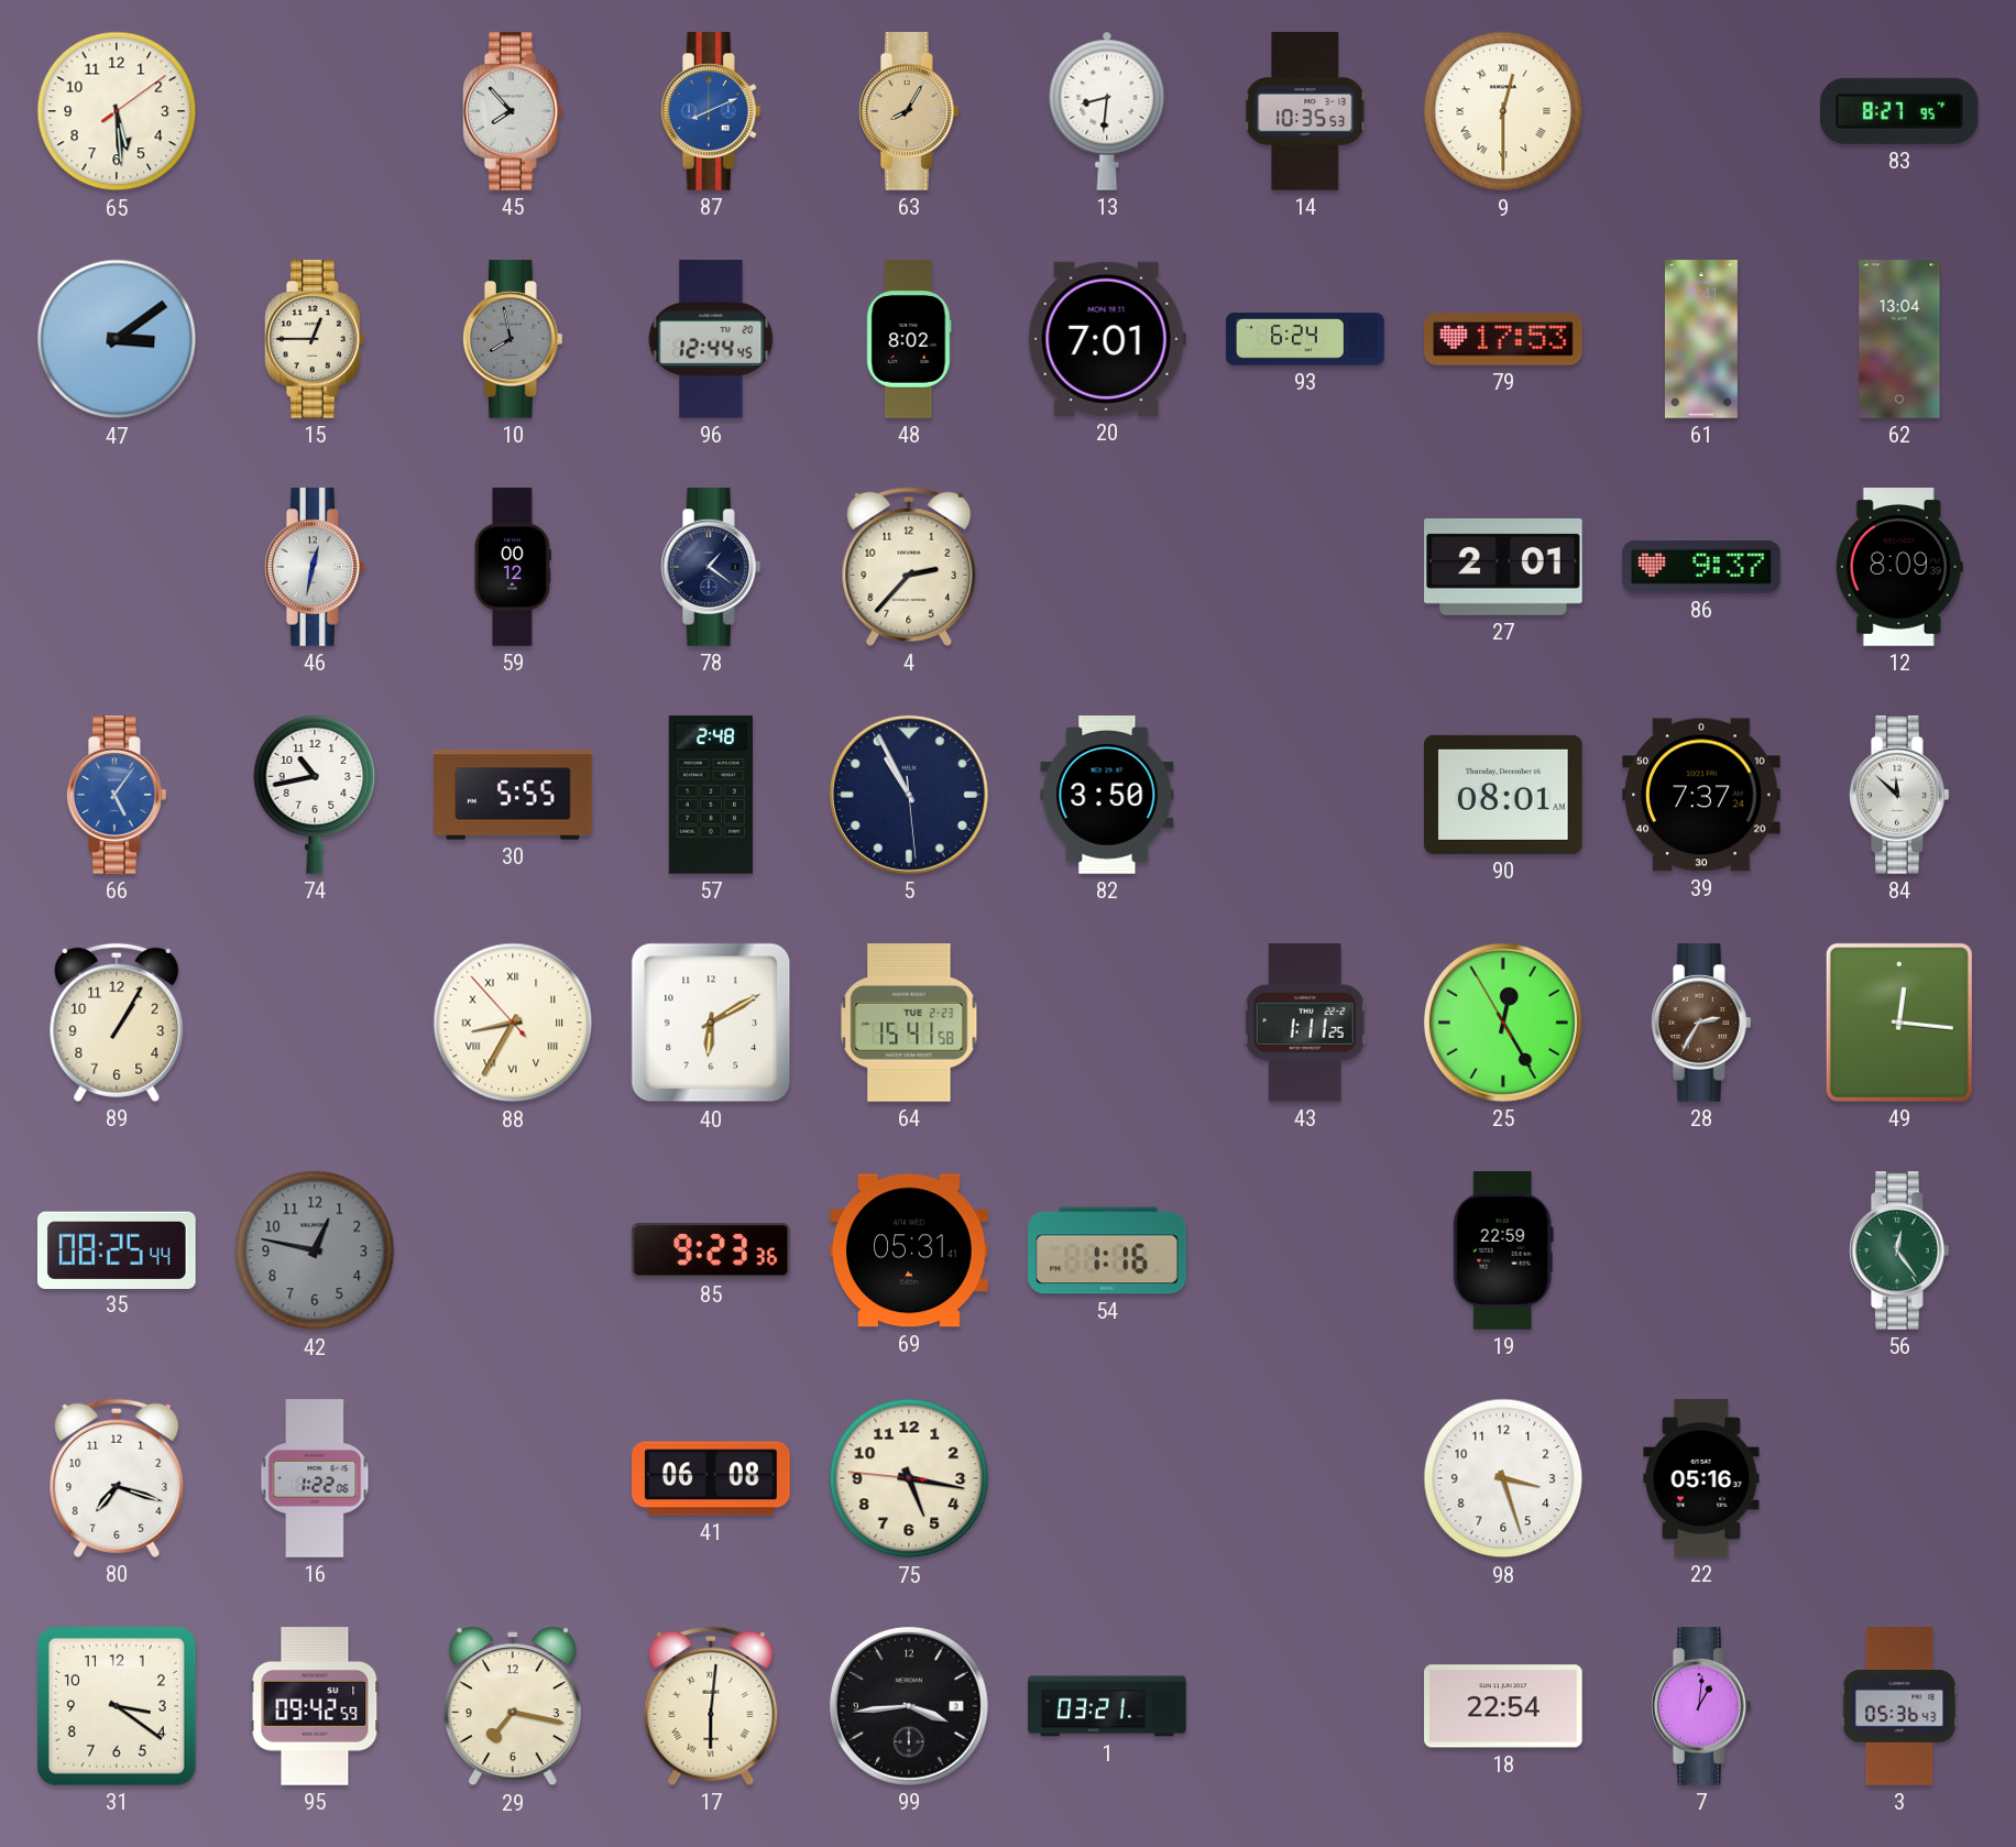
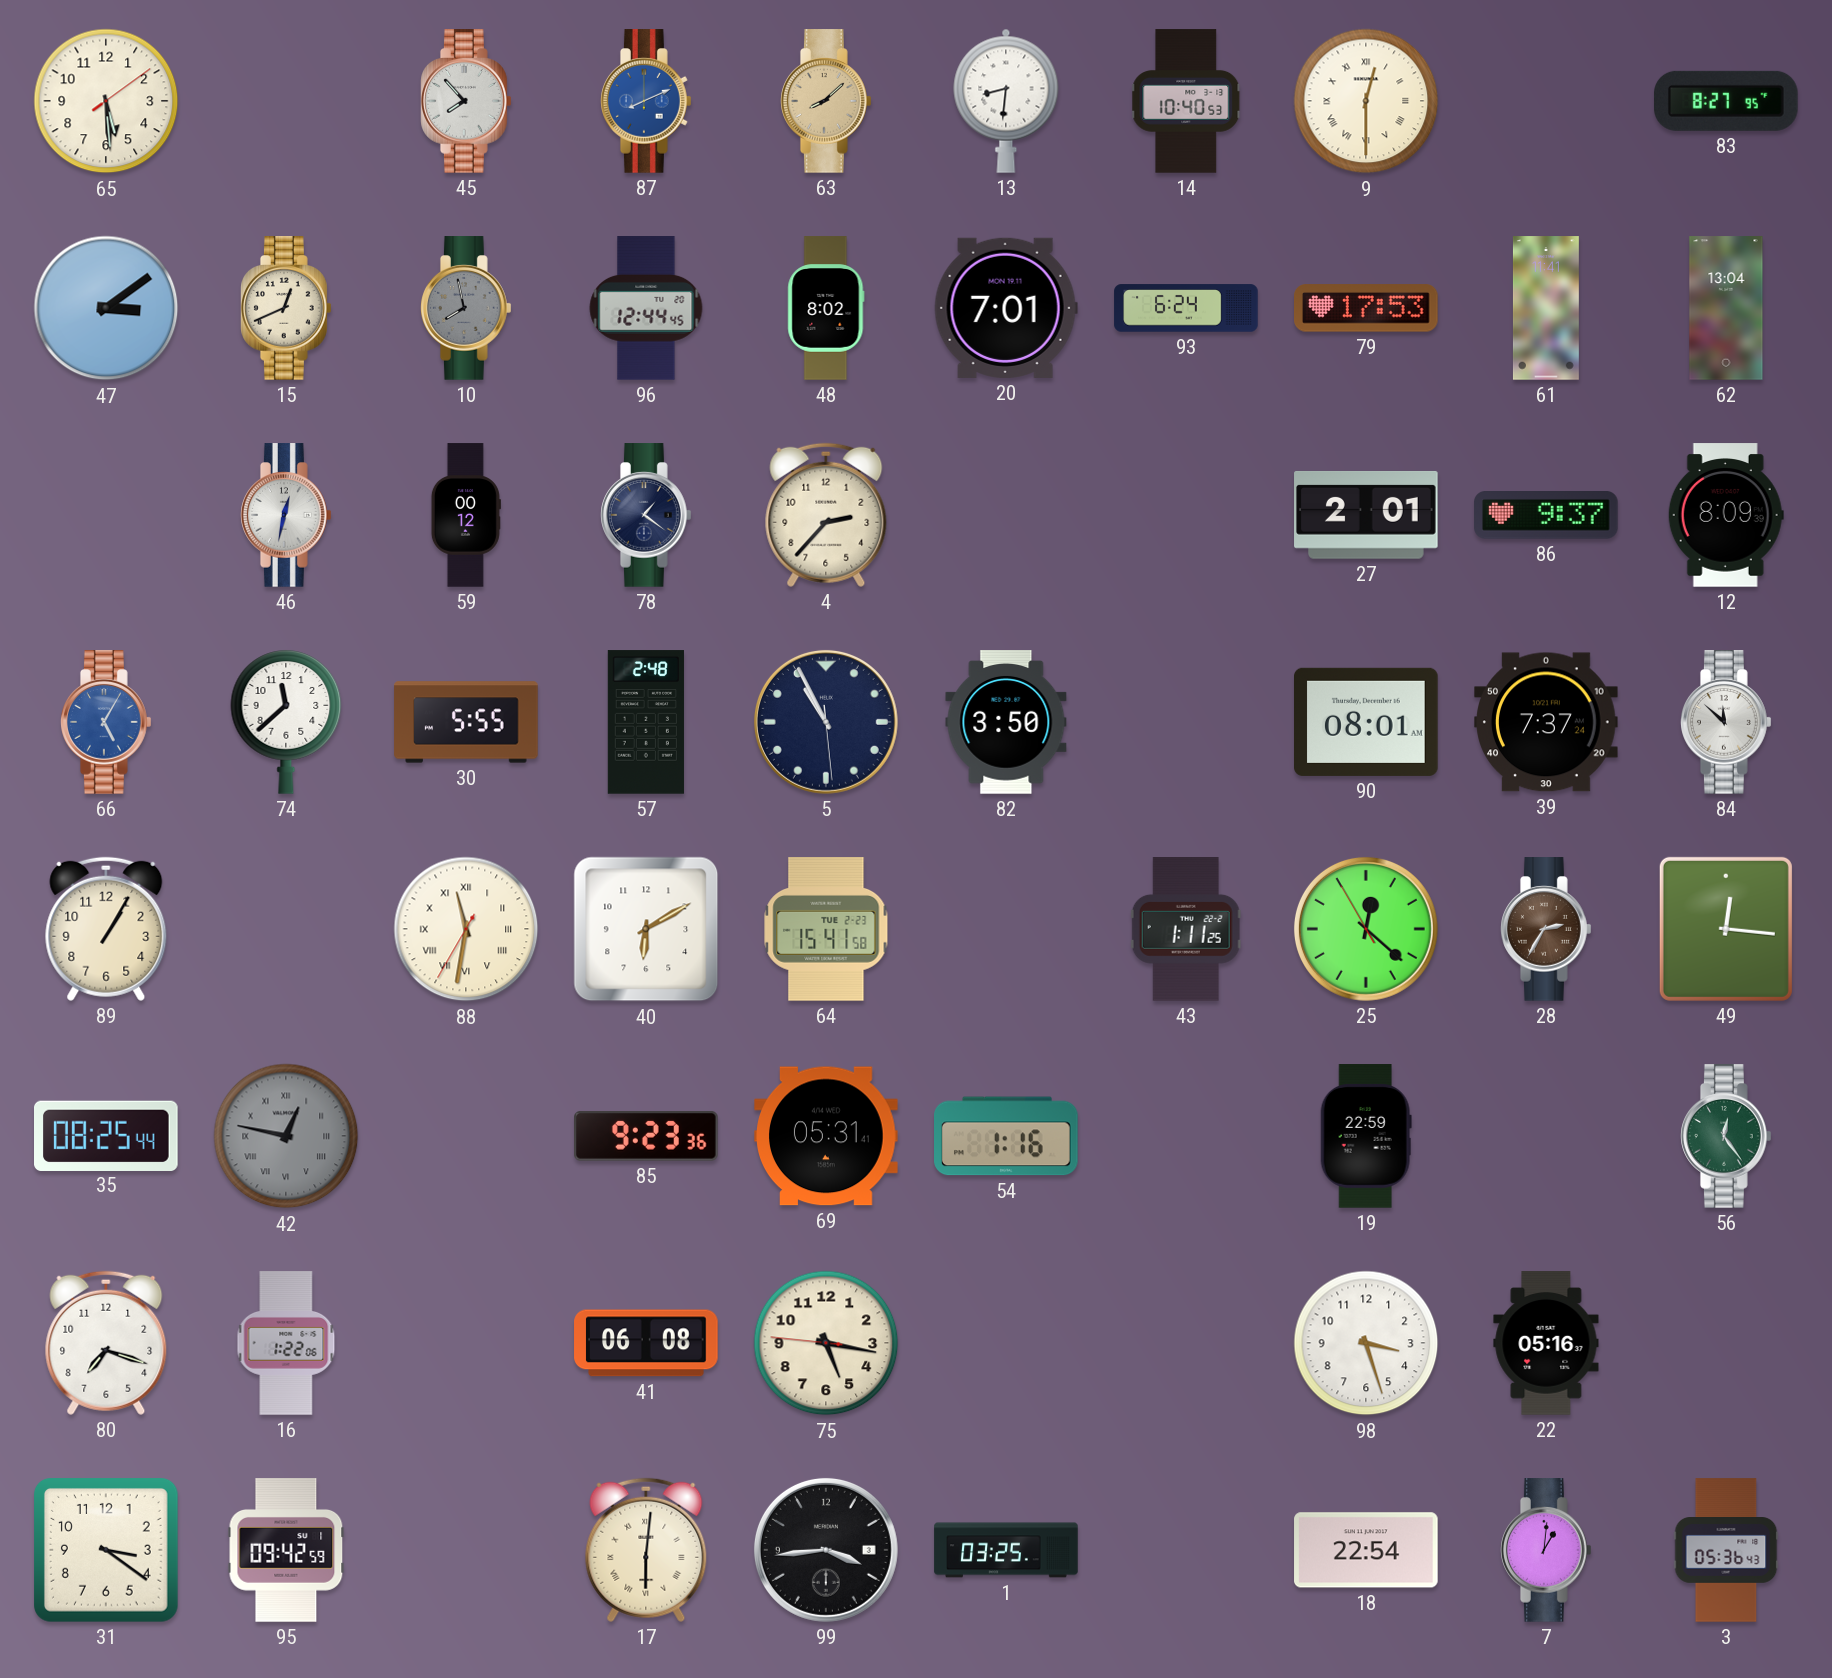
63: 8:05 -> 8:08
14: 10:35 -> 10:40
15: 12:45 -> 12:41
66: 5:06 -> 5:05
74: 10:43 -> 11:38
88: 8:34 -> 11:31
25: 12:24 -> 12:21
42 numerals: Arabic -> Roman
29: 7:17 -> none
1: 03:21 -> 03:25
